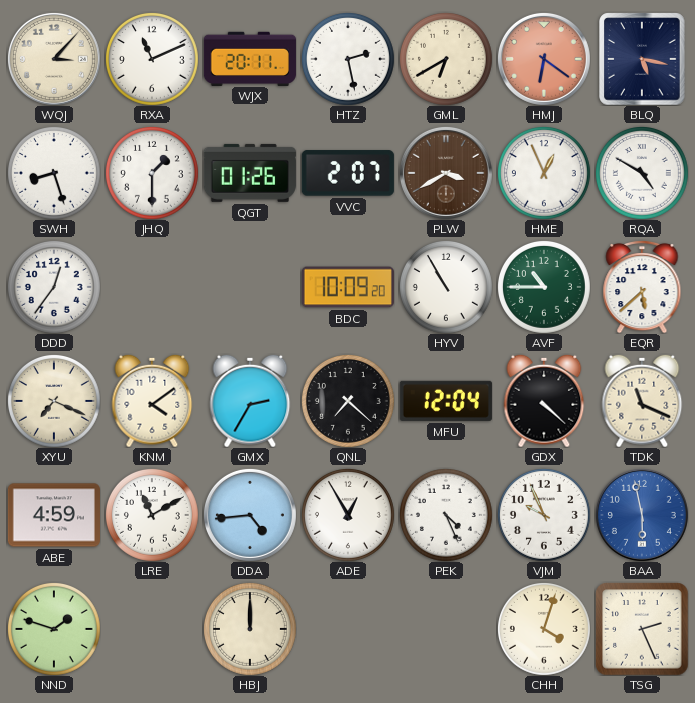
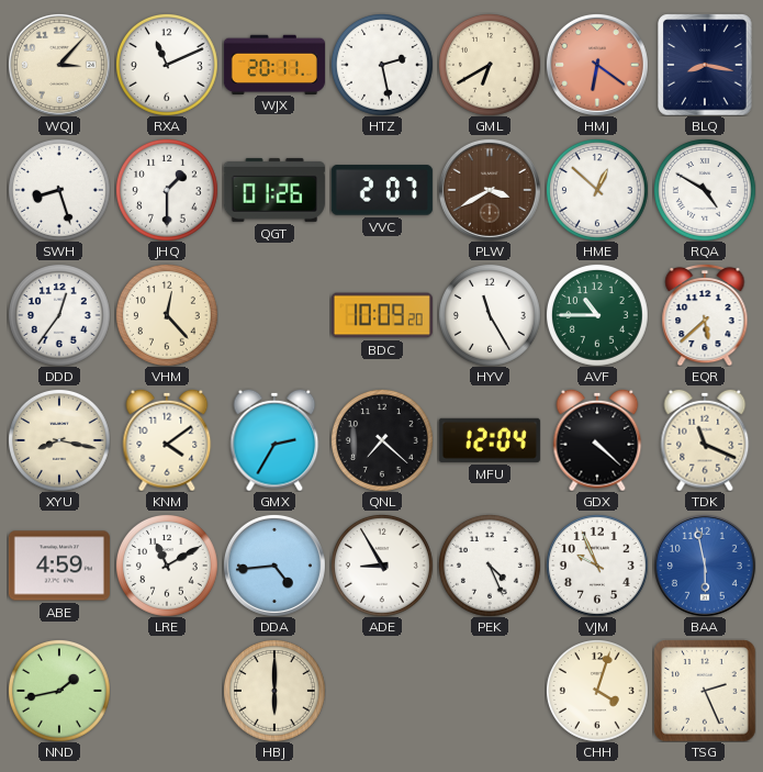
BLQ: 5:17 -> 8:17
HME: 12:56 -> 12:52
VHM: none -> 12:23
HYV: 10:55 -> 11:25
XYU: 7:19 -> 8:17
ADE: 12:55 -> 8:55
NND: 1:48 -> 1:43
HBJ: 12:00 -> 6:00
